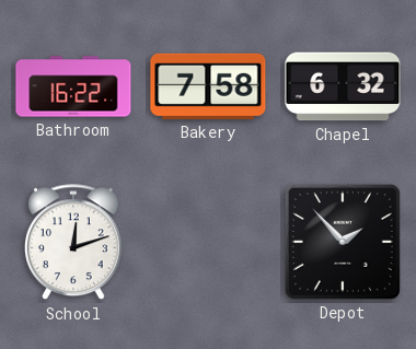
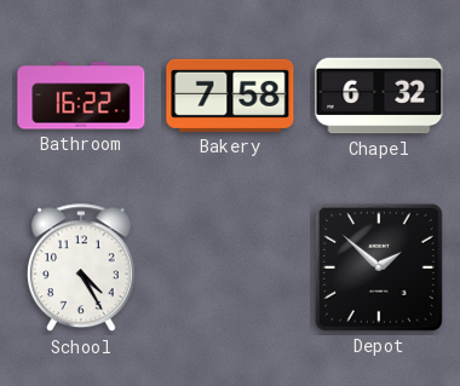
School: 12:12 -> 4:25
Depot: 1:53 -> 1:52
